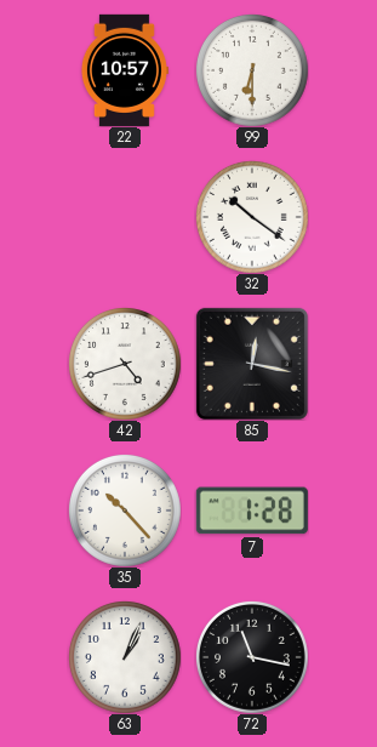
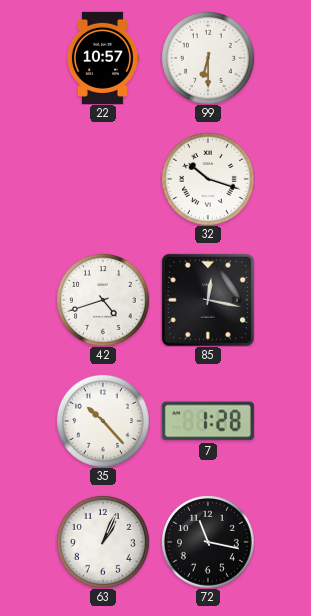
32: 10:21 -> 10:18
